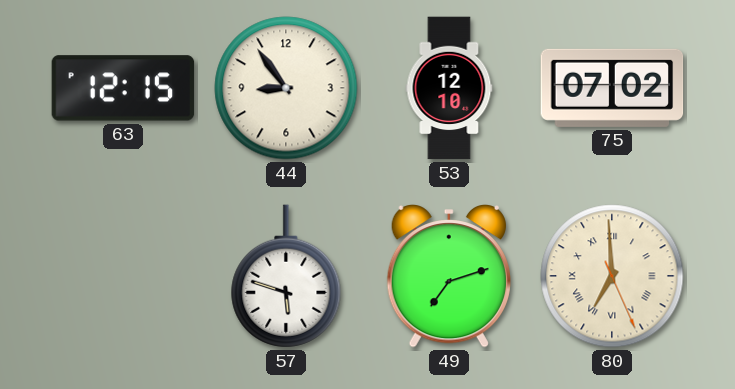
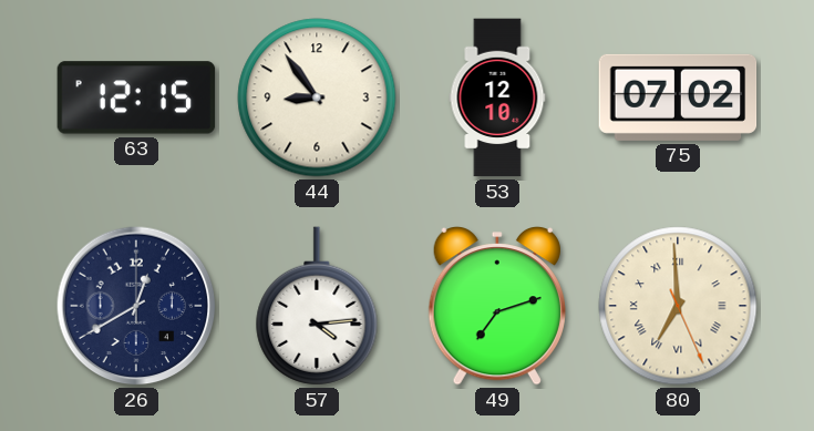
26: none -> 12:40
57: 5:48 -> 4:14
